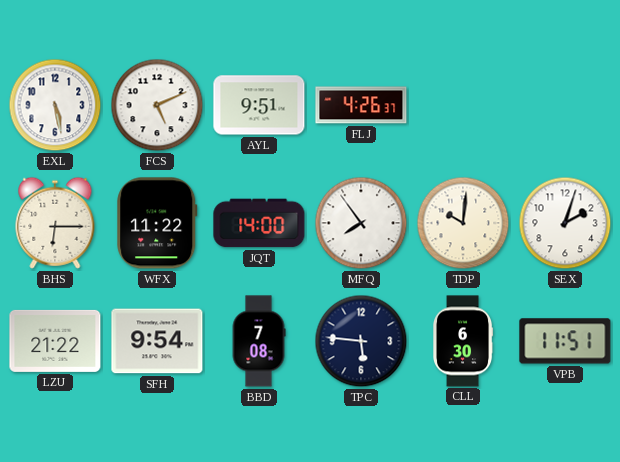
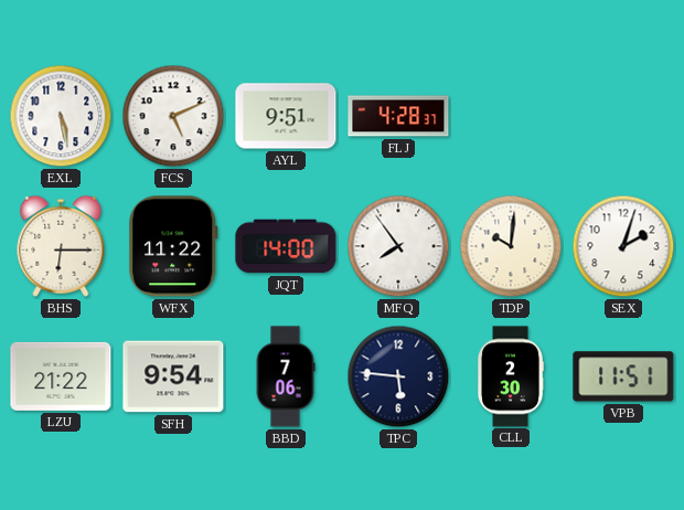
FLJ: 4:26 -> 4:28
BBD: 7:08 -> 7:06
CLL: 6:30 -> 2:30
